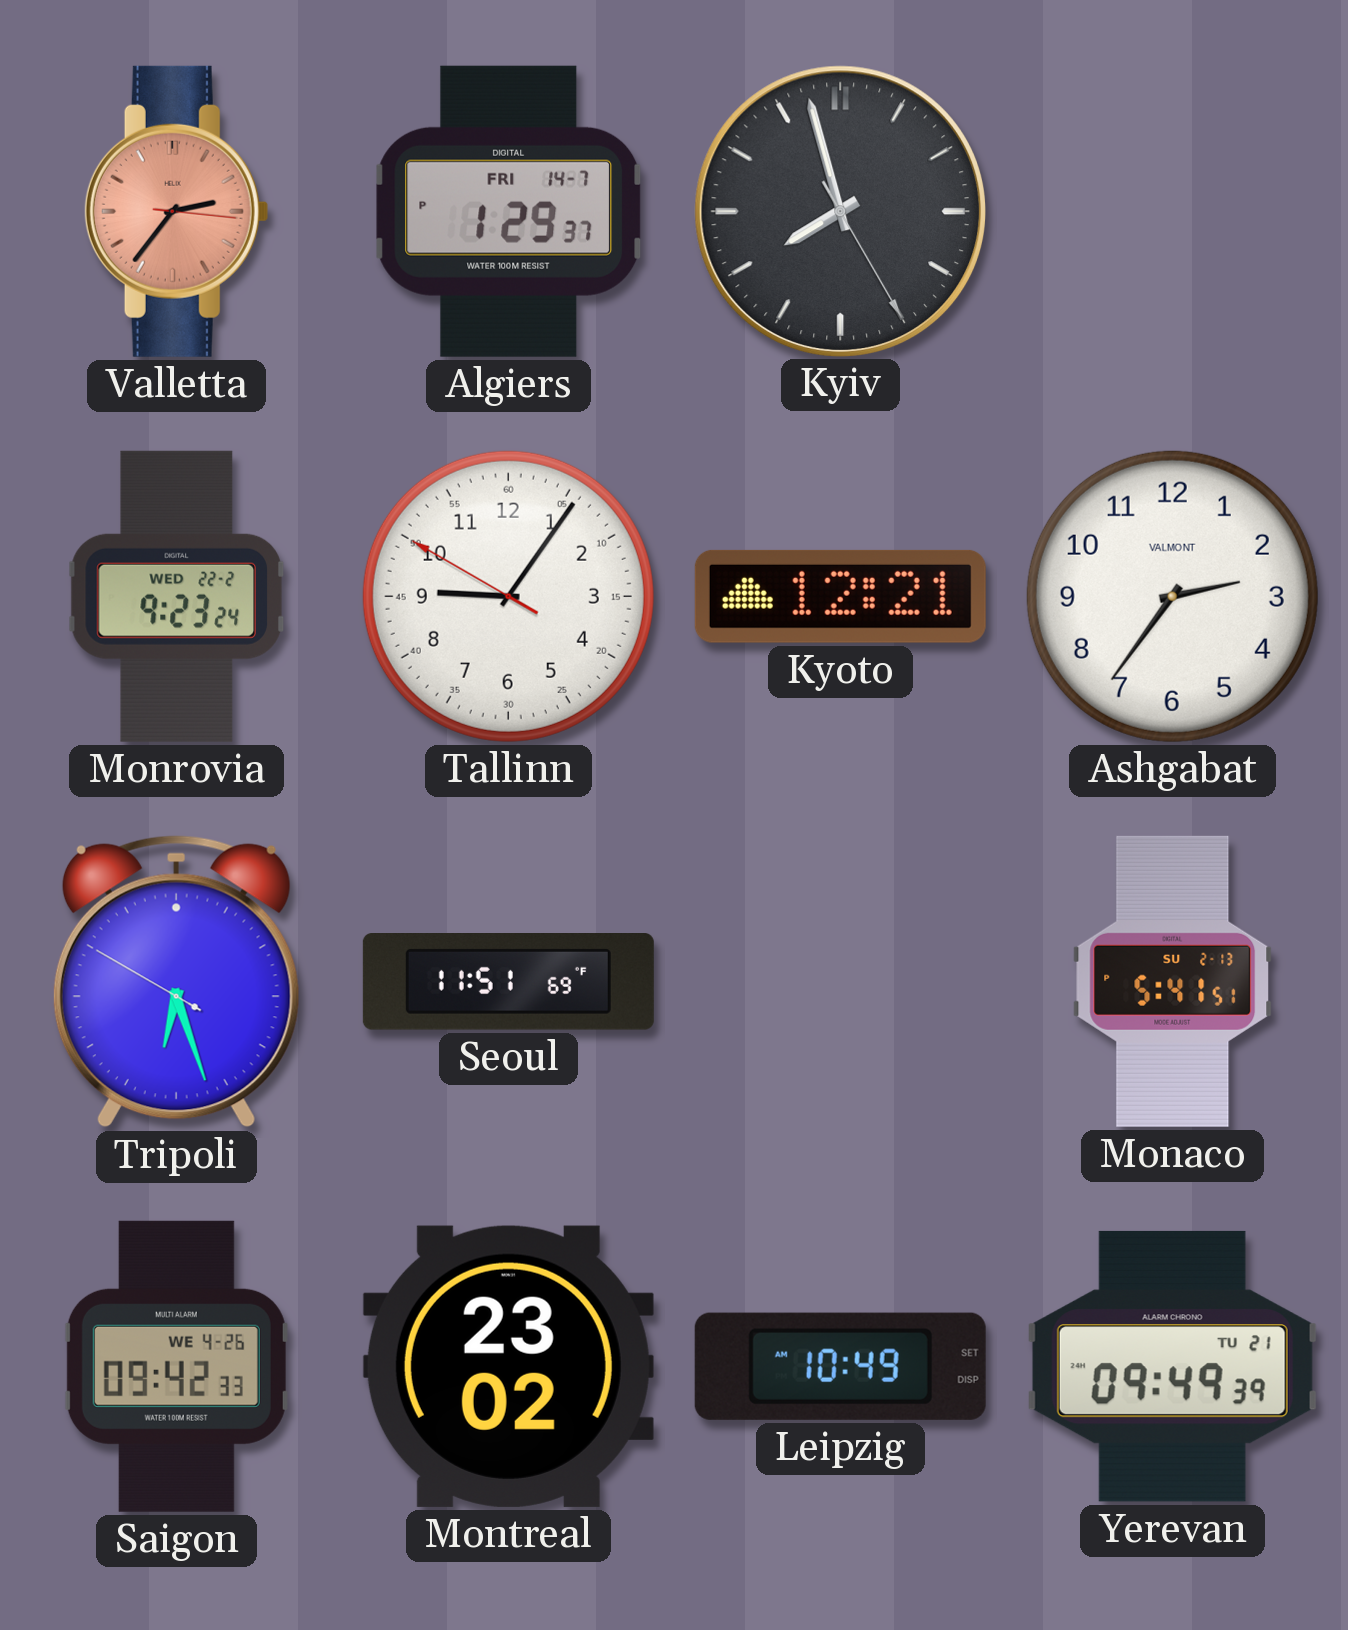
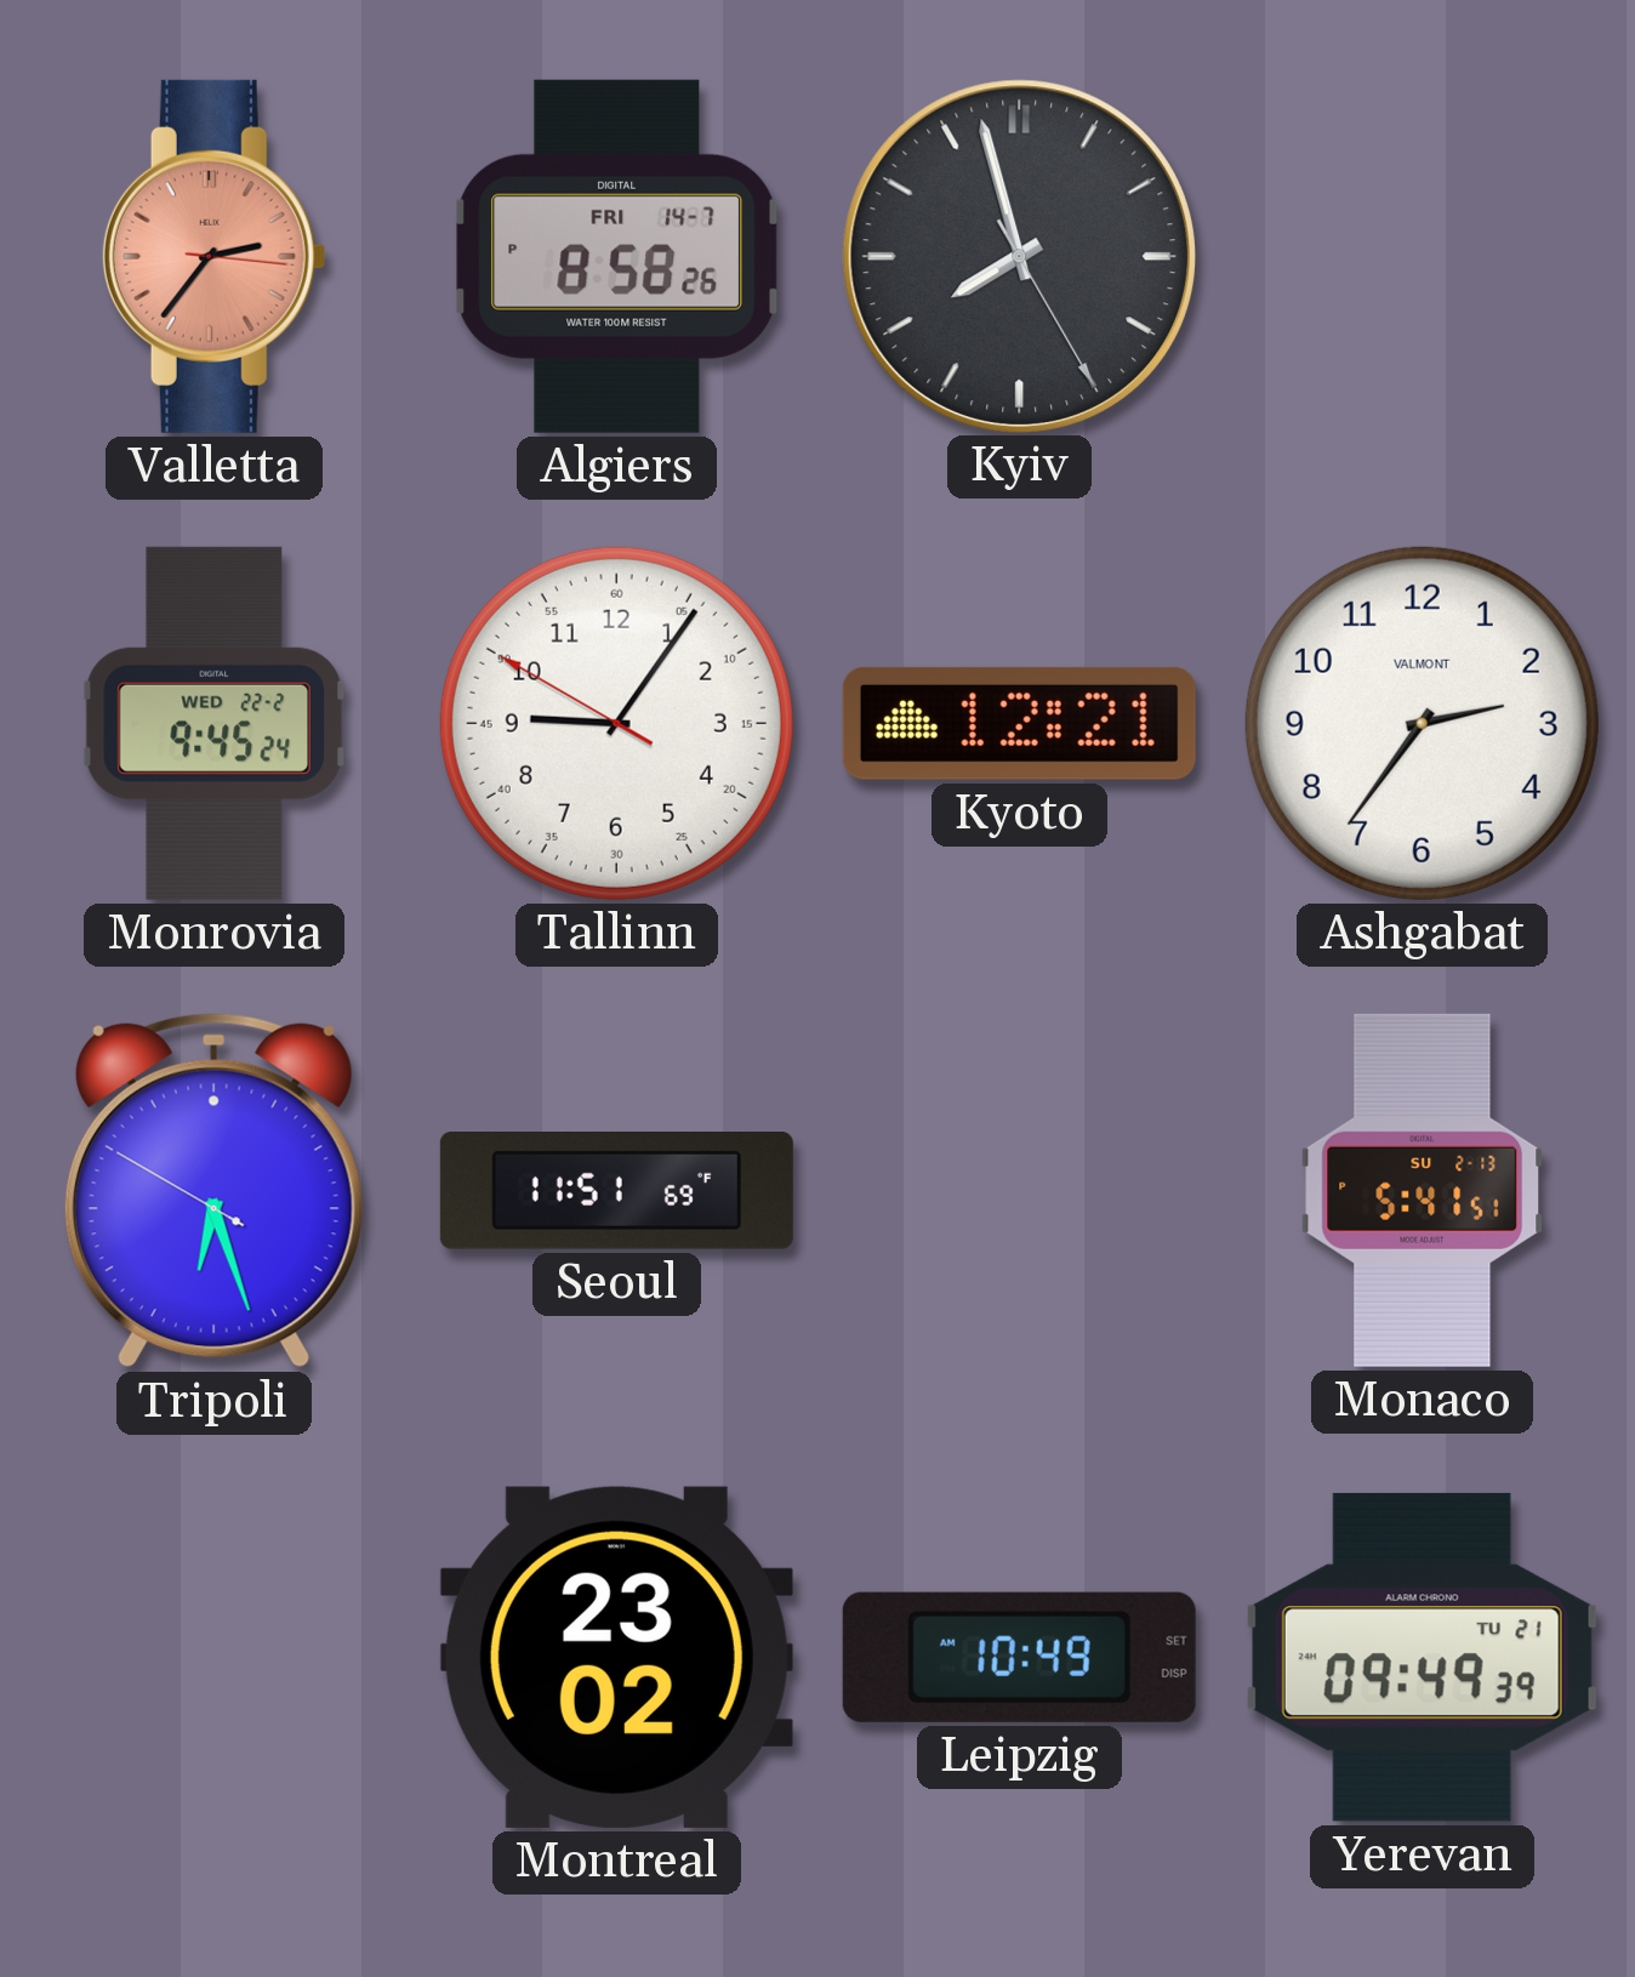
Algiers: 1:29 -> 8:58
Monrovia: 9:23 -> 9:45
Saigon: 09:42 -> none
